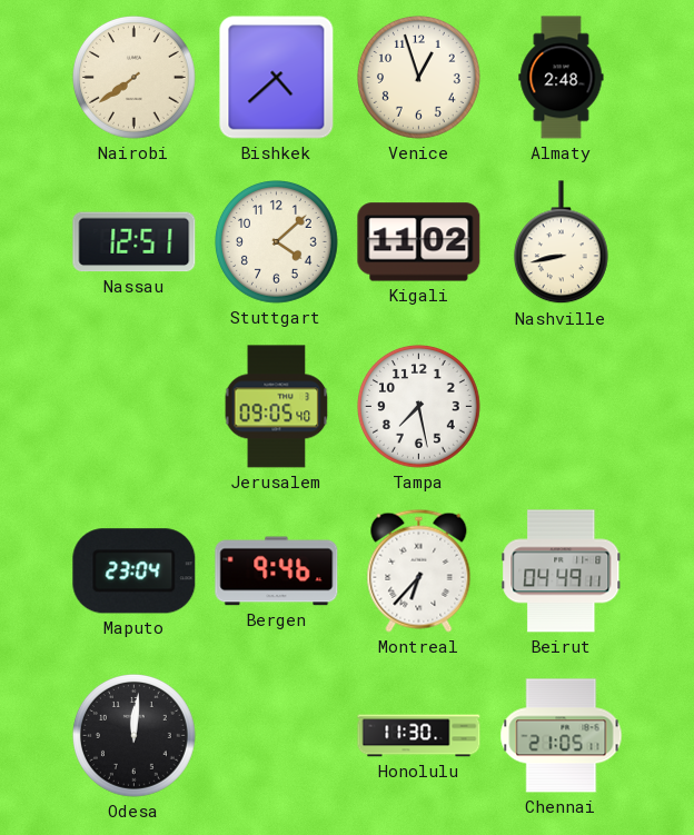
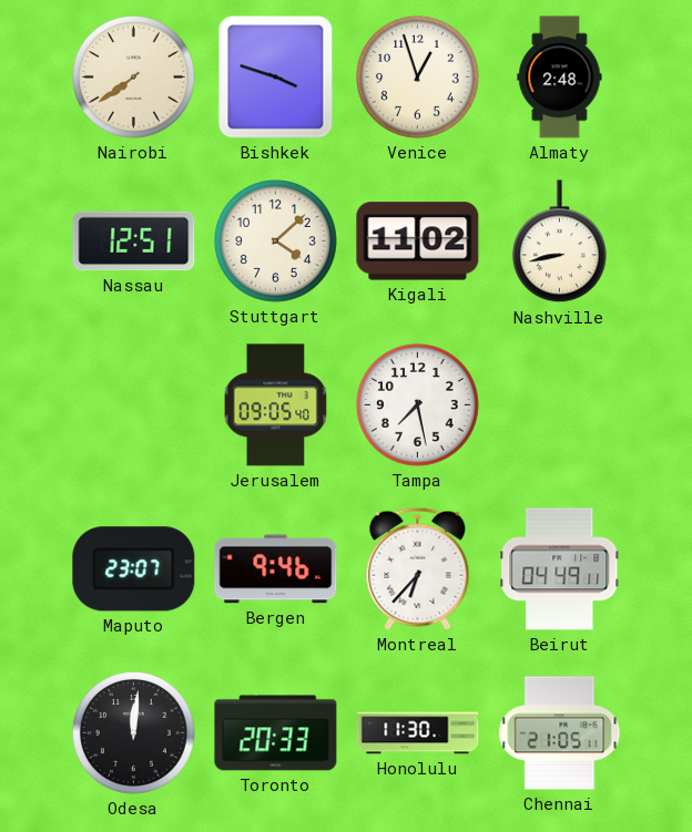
Bishkek: 4:38 -> 3:48
Maputo: 23:04 -> 23:07
Toronto: none -> 20:33
